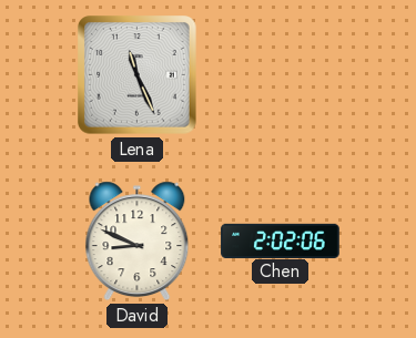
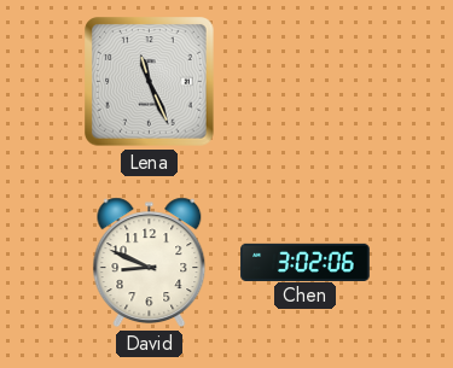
Chen: 2:02 -> 3:02
